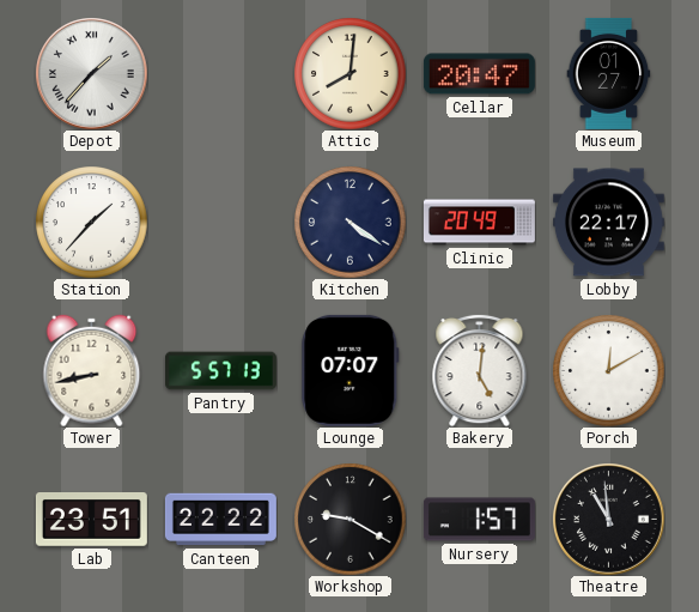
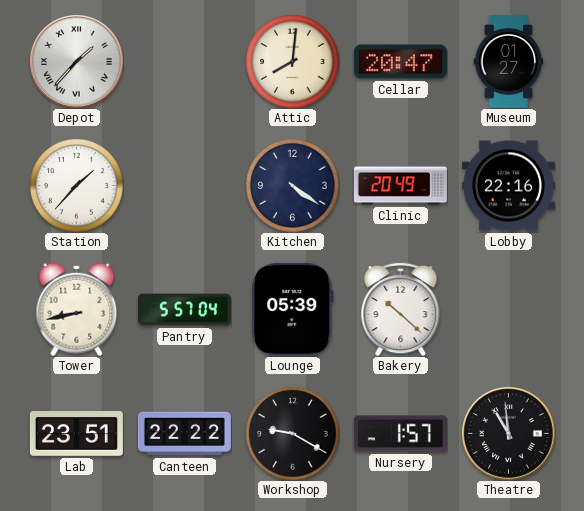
Lobby: 22:17 -> 22:16
Pantry: 5:57:13 -> 5:57:04
Lounge: 07:07 -> 05:39
Bakery: 5:01 -> 10:22
Porch: 12:10 -> none
